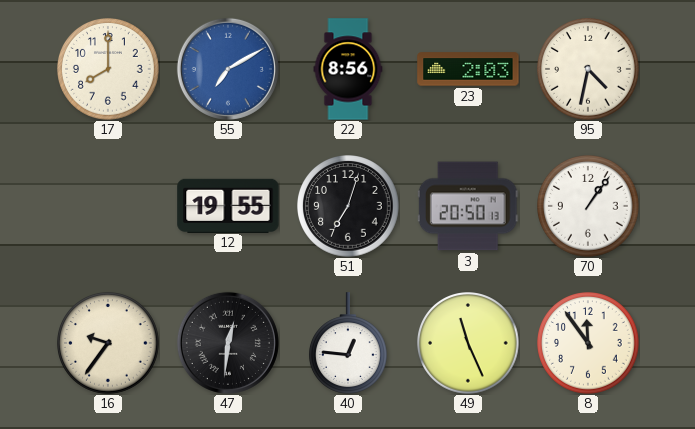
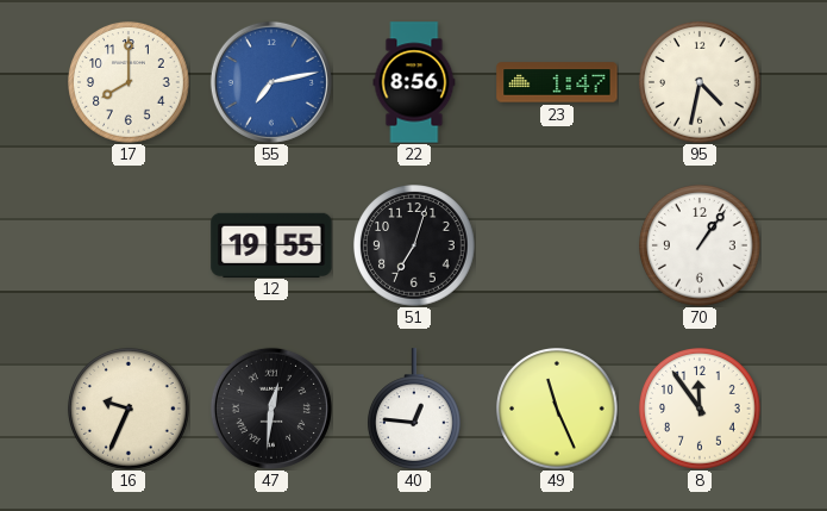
55: 7:10 -> 7:13
23: 2:03 -> 1:47
3: 20:50 -> none
16: 9:36 -> 9:34
